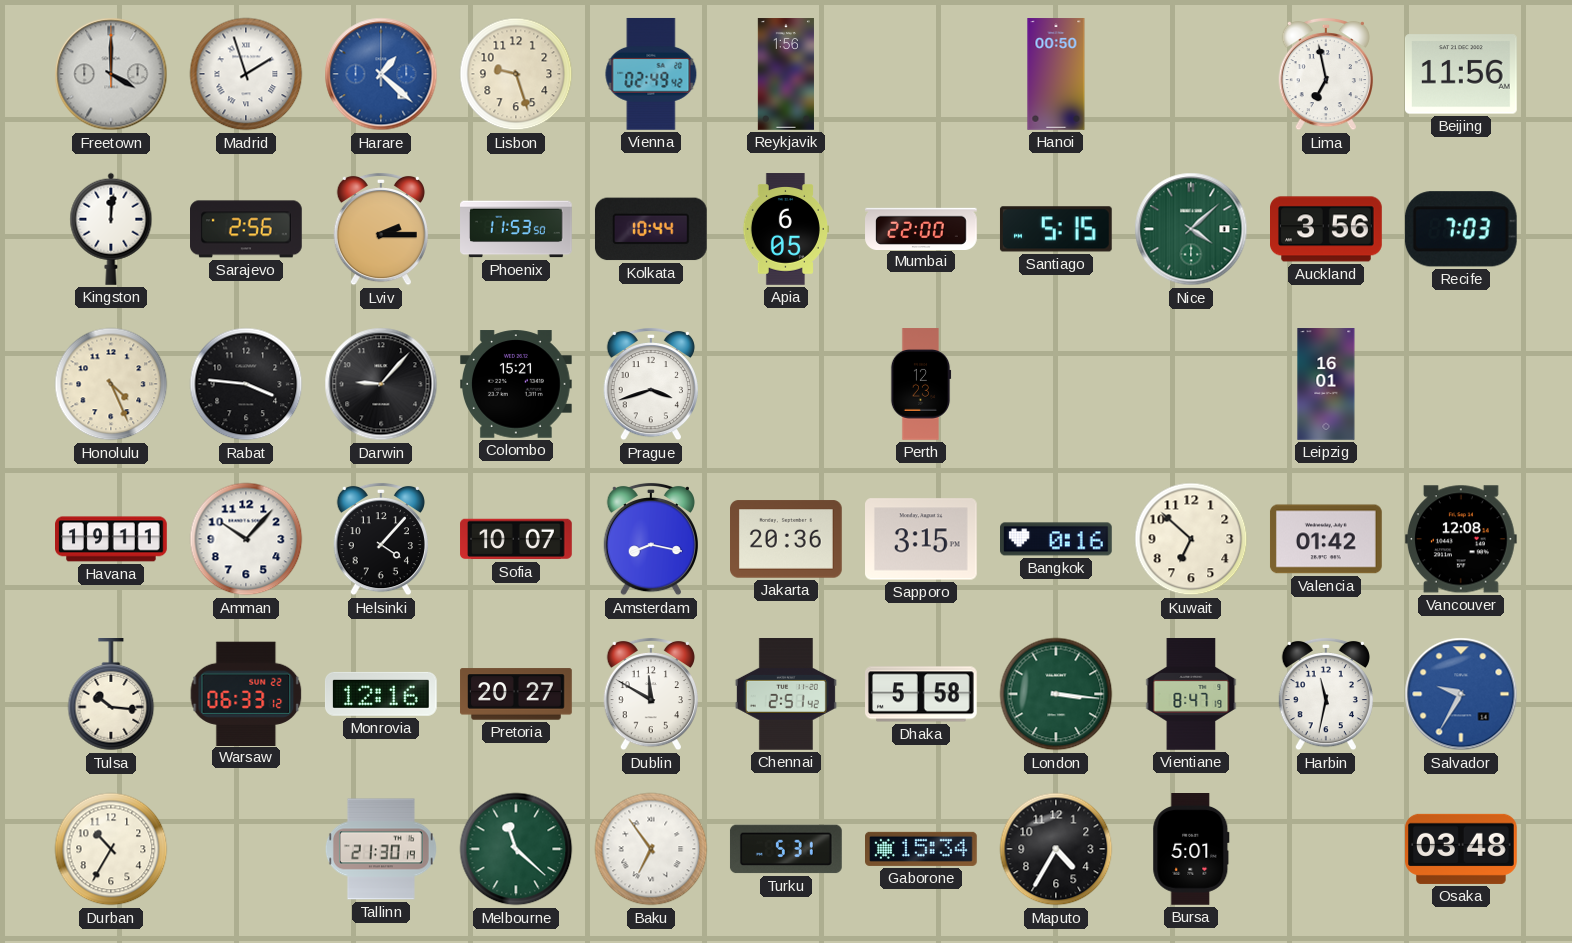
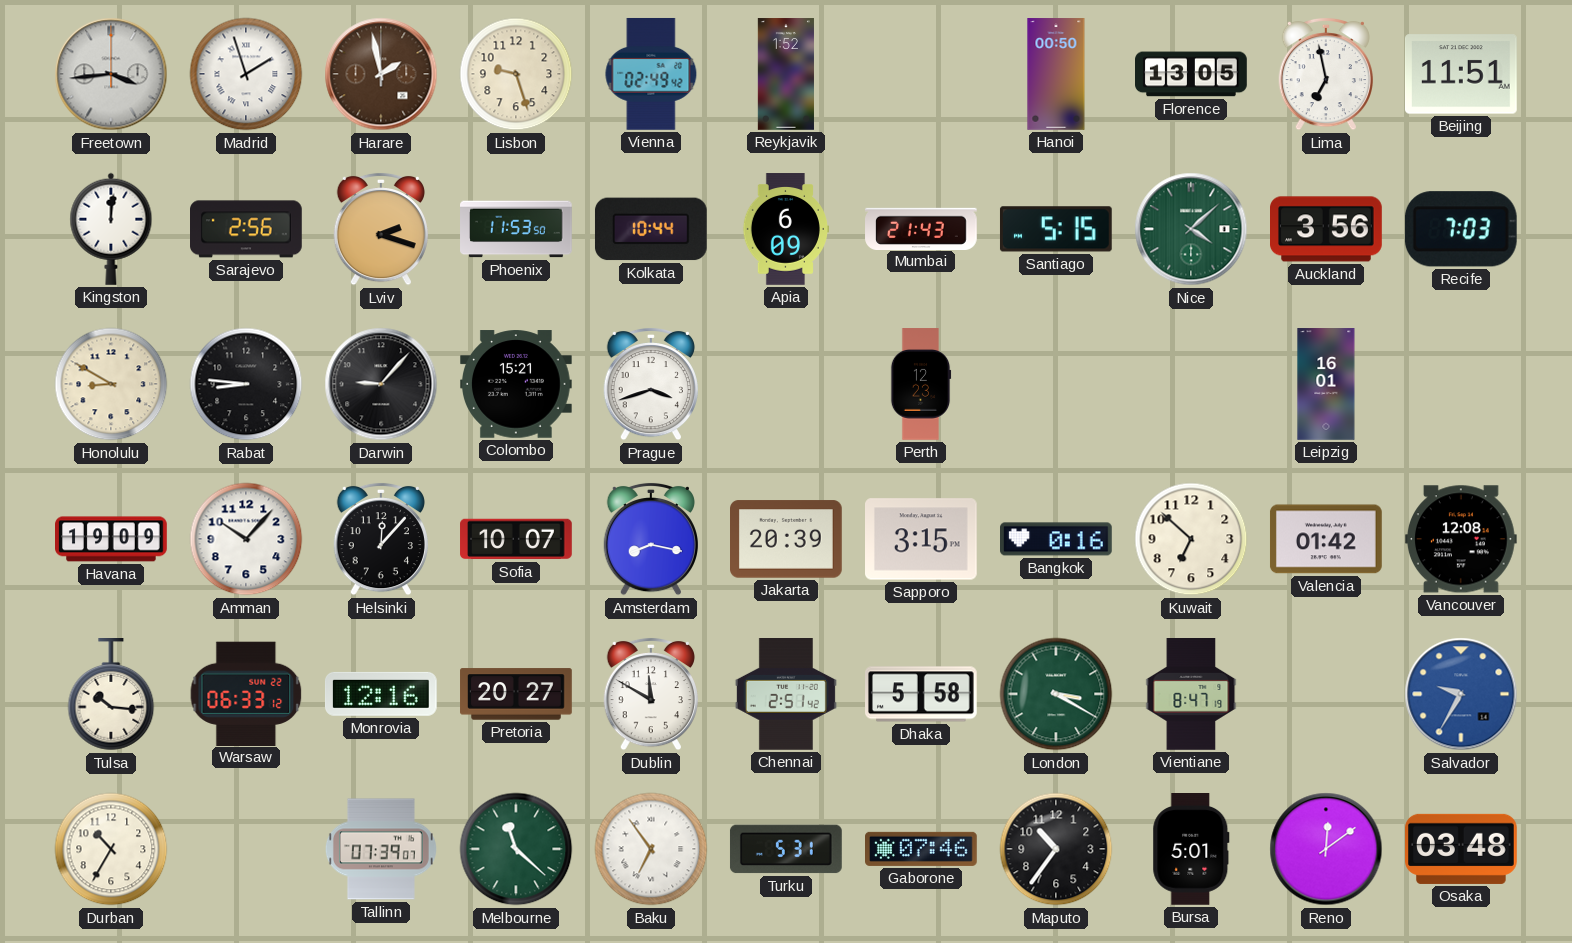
Freetown: 4:00 -> 3:44
Harare: 1:22 -> 1:58
Harare dial: blue -> brown
Reykjavik: 1:56 -> 1:52
Florence: none -> 13:05
Beijing: 11:56 -> 11:51
Lviv: 2:15 -> 2:18
Apia: 6:05 -> 6:09
Mumbai: 22:00 -> 21:43
Honolulu: 4:26 -> 8:50
Rabat: 3:46 -> 8:46
Havana: 19:11 -> 19:09
Helsinki: 4:07 -> 12:07
Jakarta: 20:36 -> 20:39
London: 3:16 -> 3:20
Harbin: 11:32 -> none
Tallinn: 21:30 -> 07:39
Gaborone: 15:34 -> 07:46
Maputo: 4:35 -> 10:36
Reno: none -> 12:09
